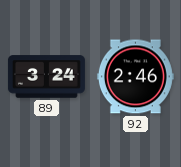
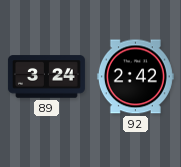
92: 2:46 -> 2:42
